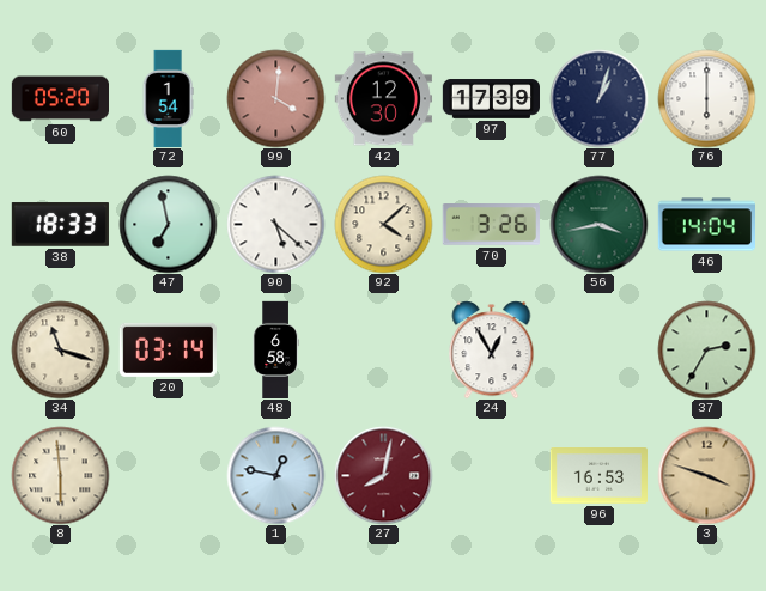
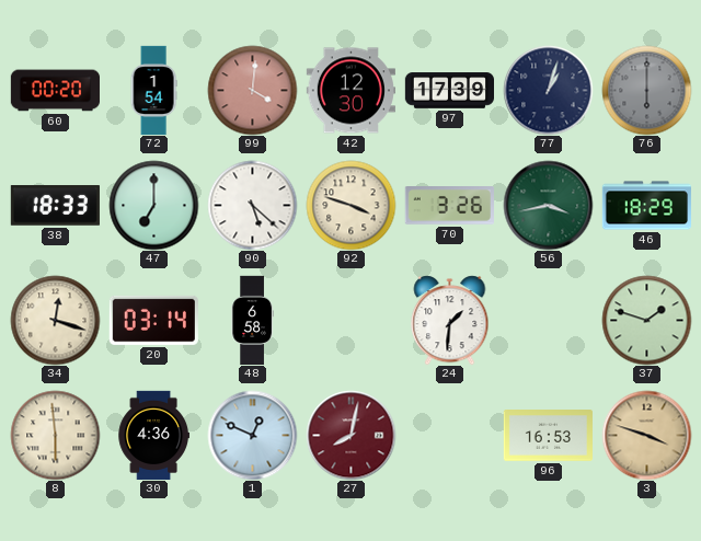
60: 05:20 -> 00:20
76 dial: white -> grey
47: 6:58 -> 7:00
92: 4:08 -> 3:48
46: 14:04 -> 18:29
34: 11:18 -> 12:18
24: 12:55 -> 1:31
37: 2:35 -> 1:48
30: none -> 4:36
1: 12:47 -> 12:49
